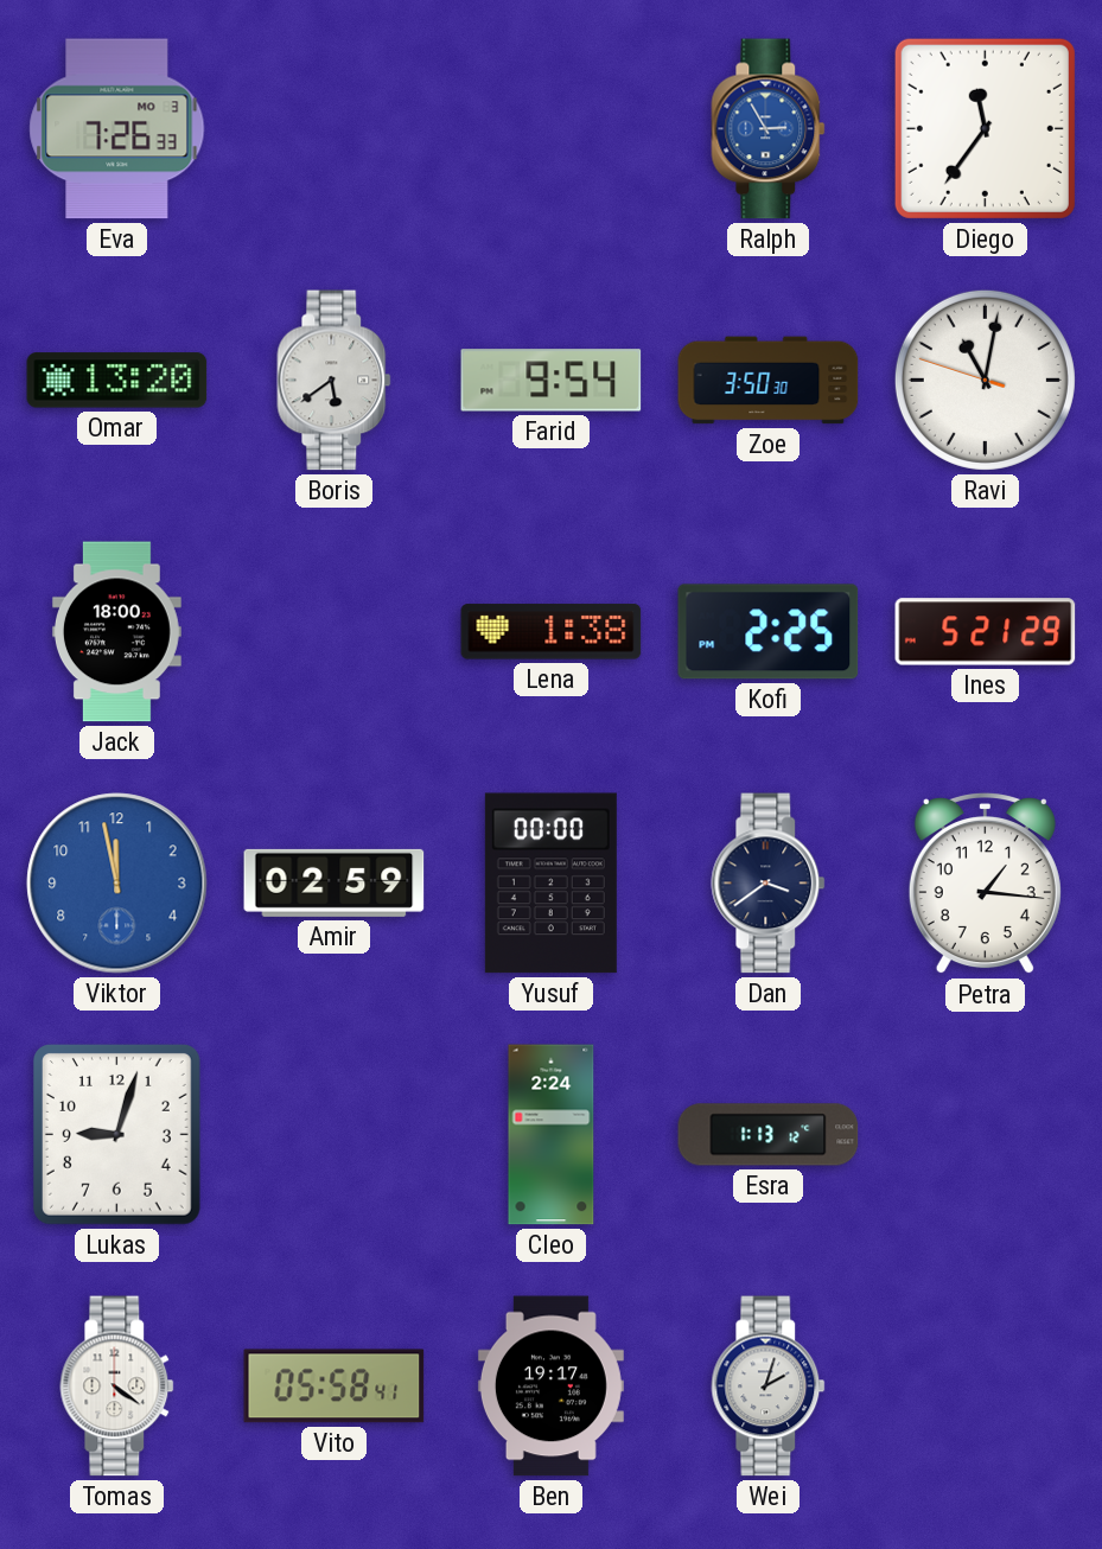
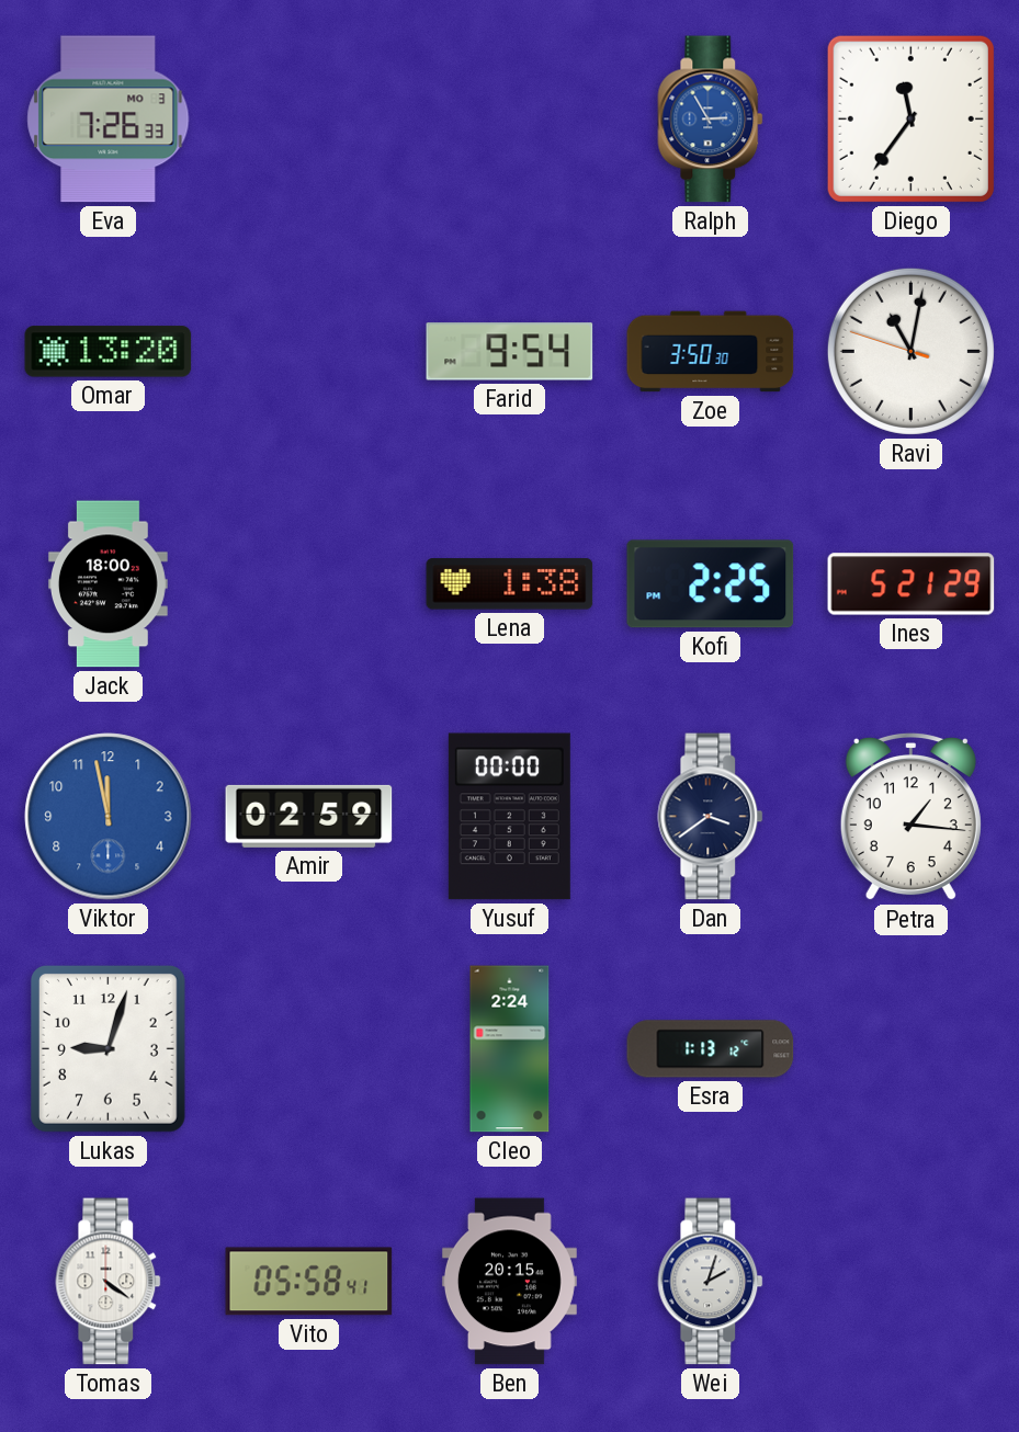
Boris: 5:39 -> none
Ben: 19:17 -> 20:15
